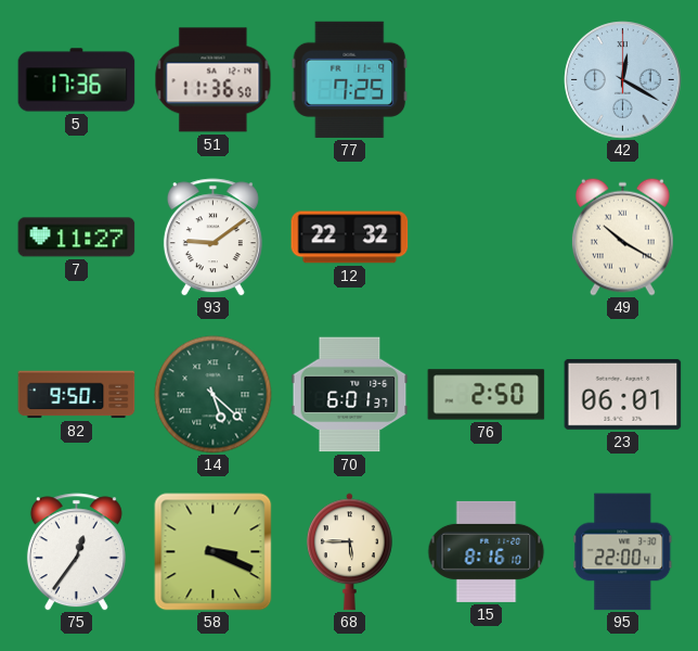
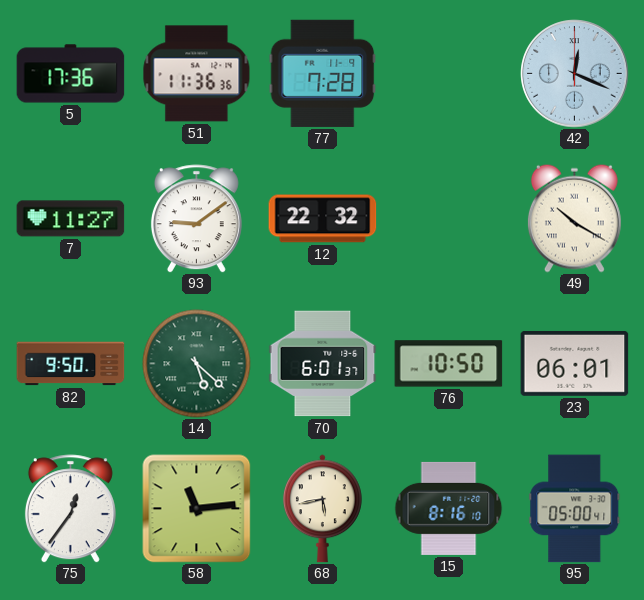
51: 11:36:50 -> 11:36:36
77: 7:25 -> 7:28
42: 12:20 -> 12:19
76: 2:50 -> 10:50
58: 3:19 -> 11:14
68: 5:45 -> 5:43
95: 22:00 -> 05:00
